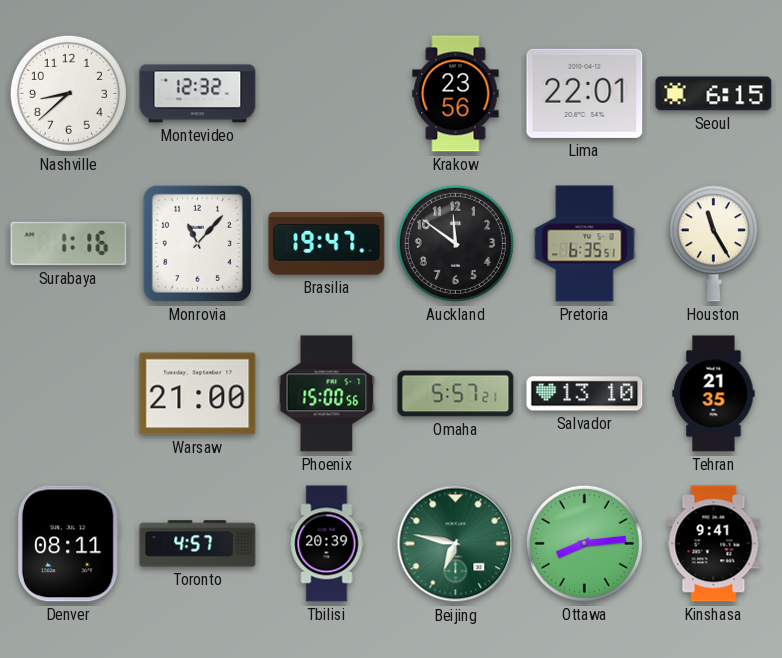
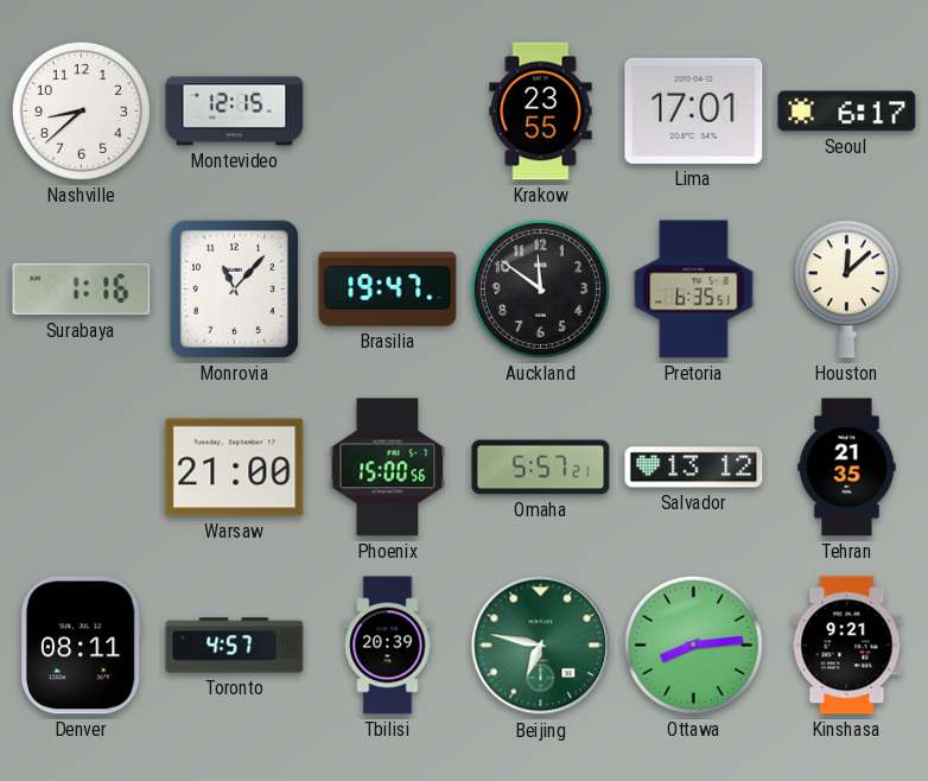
Montevideo: 12:32 -> 12:15
Krakow: 23:56 -> 23:55
Lima: 22:01 -> 17:01
Seoul: 6:15 -> 6:17
Houston: 11:25 -> 12:08
Salvador: 13:10 -> 13:12
Kinshasa: 9:41 -> 9:21
